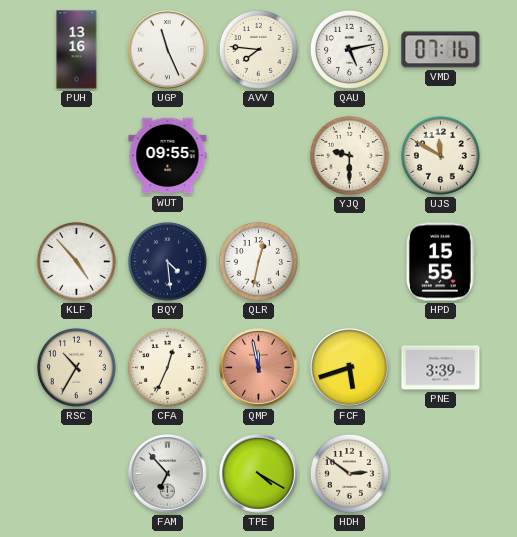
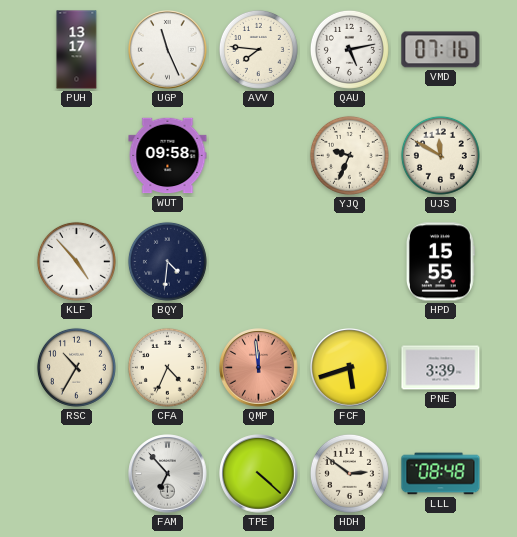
PUH: 13:16 -> 13:17
WUT: 09:55 -> 09:58
YJQ: 9:30 -> 9:34
BQY: 4:29 -> 4:31
QLR: 12:32 -> none
CFA: 12:34 -> 4:34
QMP: 11:58 -> 11:59
TPE: 4:20 -> 4:22
LLL: none -> 08:48
